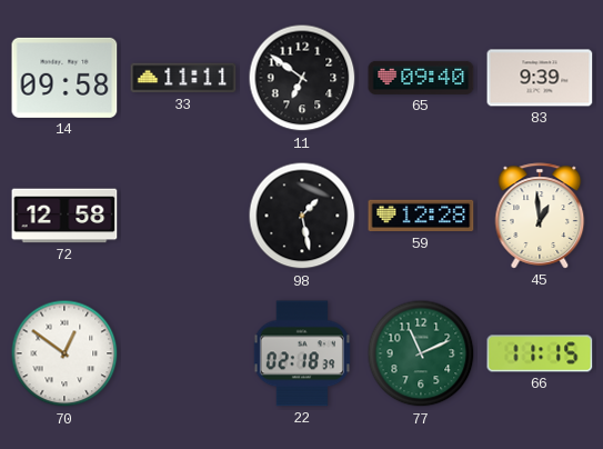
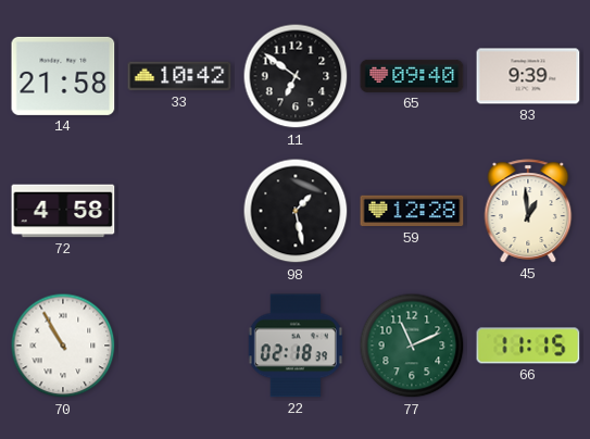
14: 09:58 -> 21:58
33: 11:11 -> 10:42
72: 12:58 -> 4:58
70: 12:51 -> 10:55
